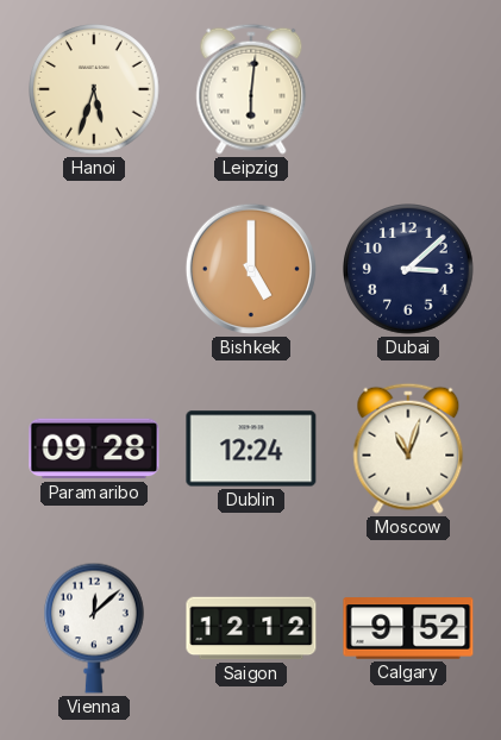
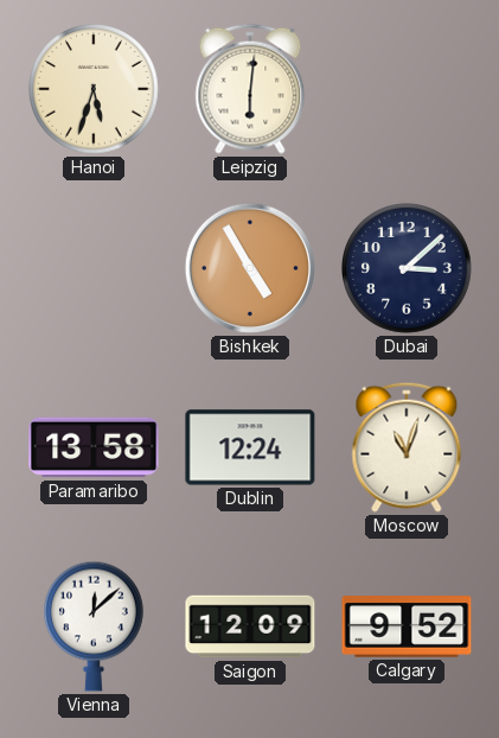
Bishkek: 5:00 -> 4:55
Paramaribo: 09:28 -> 13:58
Saigon: 12:12 -> 12:09
